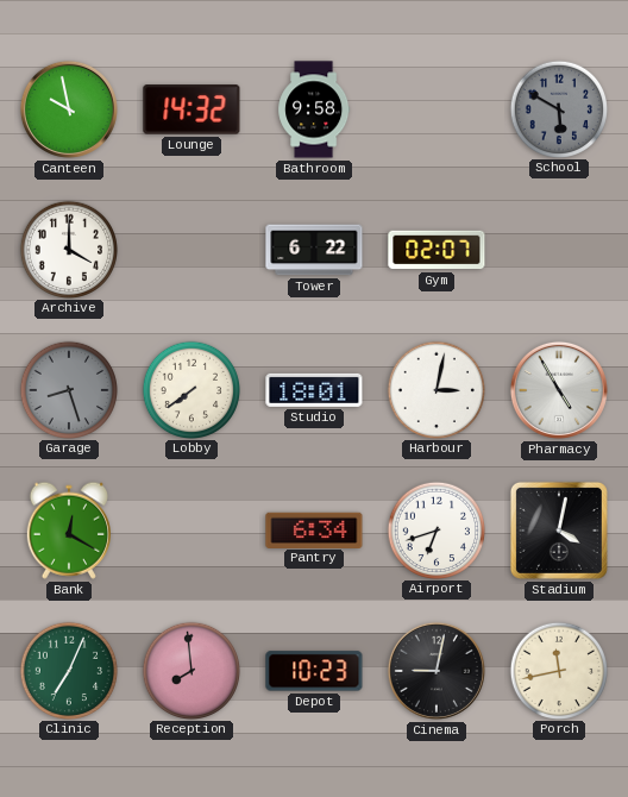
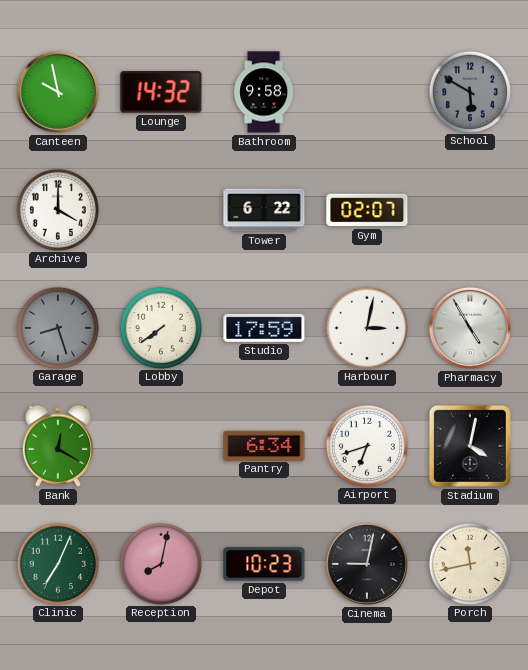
Studio: 18:01 -> 17:59
Reception: 7:59 -> 8:02
